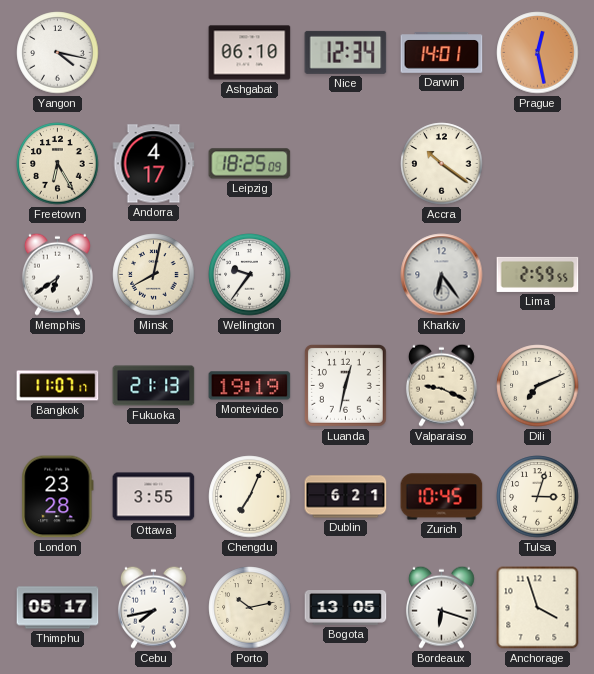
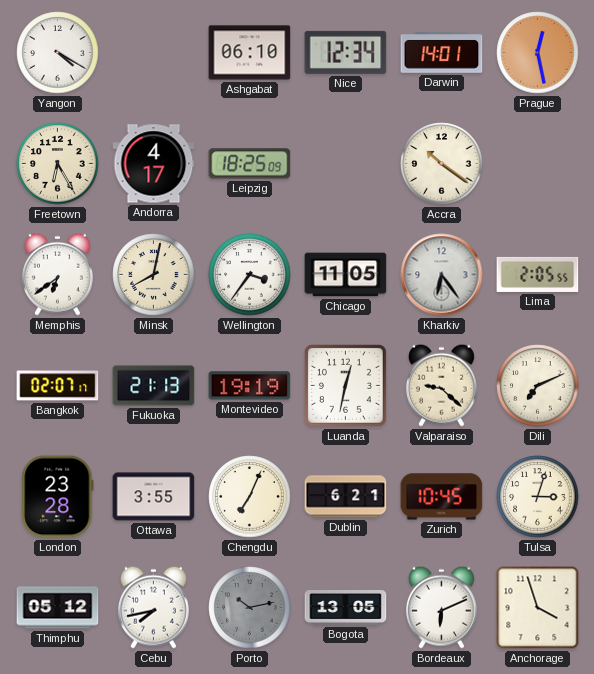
Yangon: 4:17 -> 4:20
Wellington: 9:36 -> 3:36
Chicago: none -> 11:05
Lima: 2:59 -> 2:05
Bangkok: 11:07 -> 02:07
Valparaiso: 9:19 -> 9:22
Thimphu: 05:17 -> 05:12
Porto dial: cream -> grey
Bordeaux: 6:18 -> 6:11
